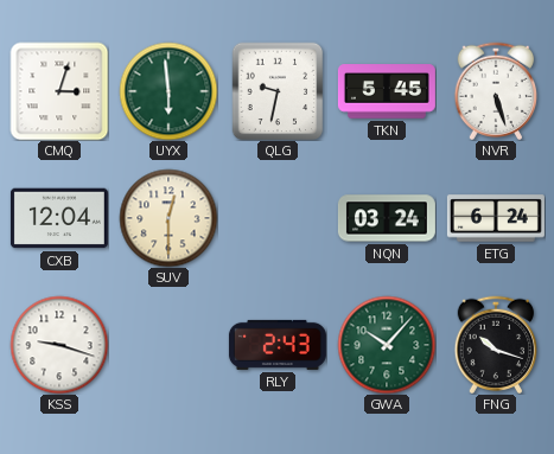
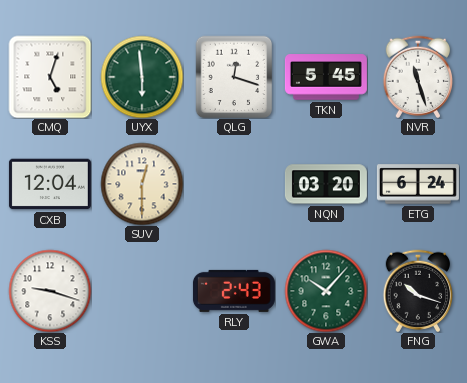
CMQ: 3:03 -> 5:03
QLG: 9:32 -> 12:18
NVR: 5:27 -> 11:27
NQN: 03:24 -> 03:20
